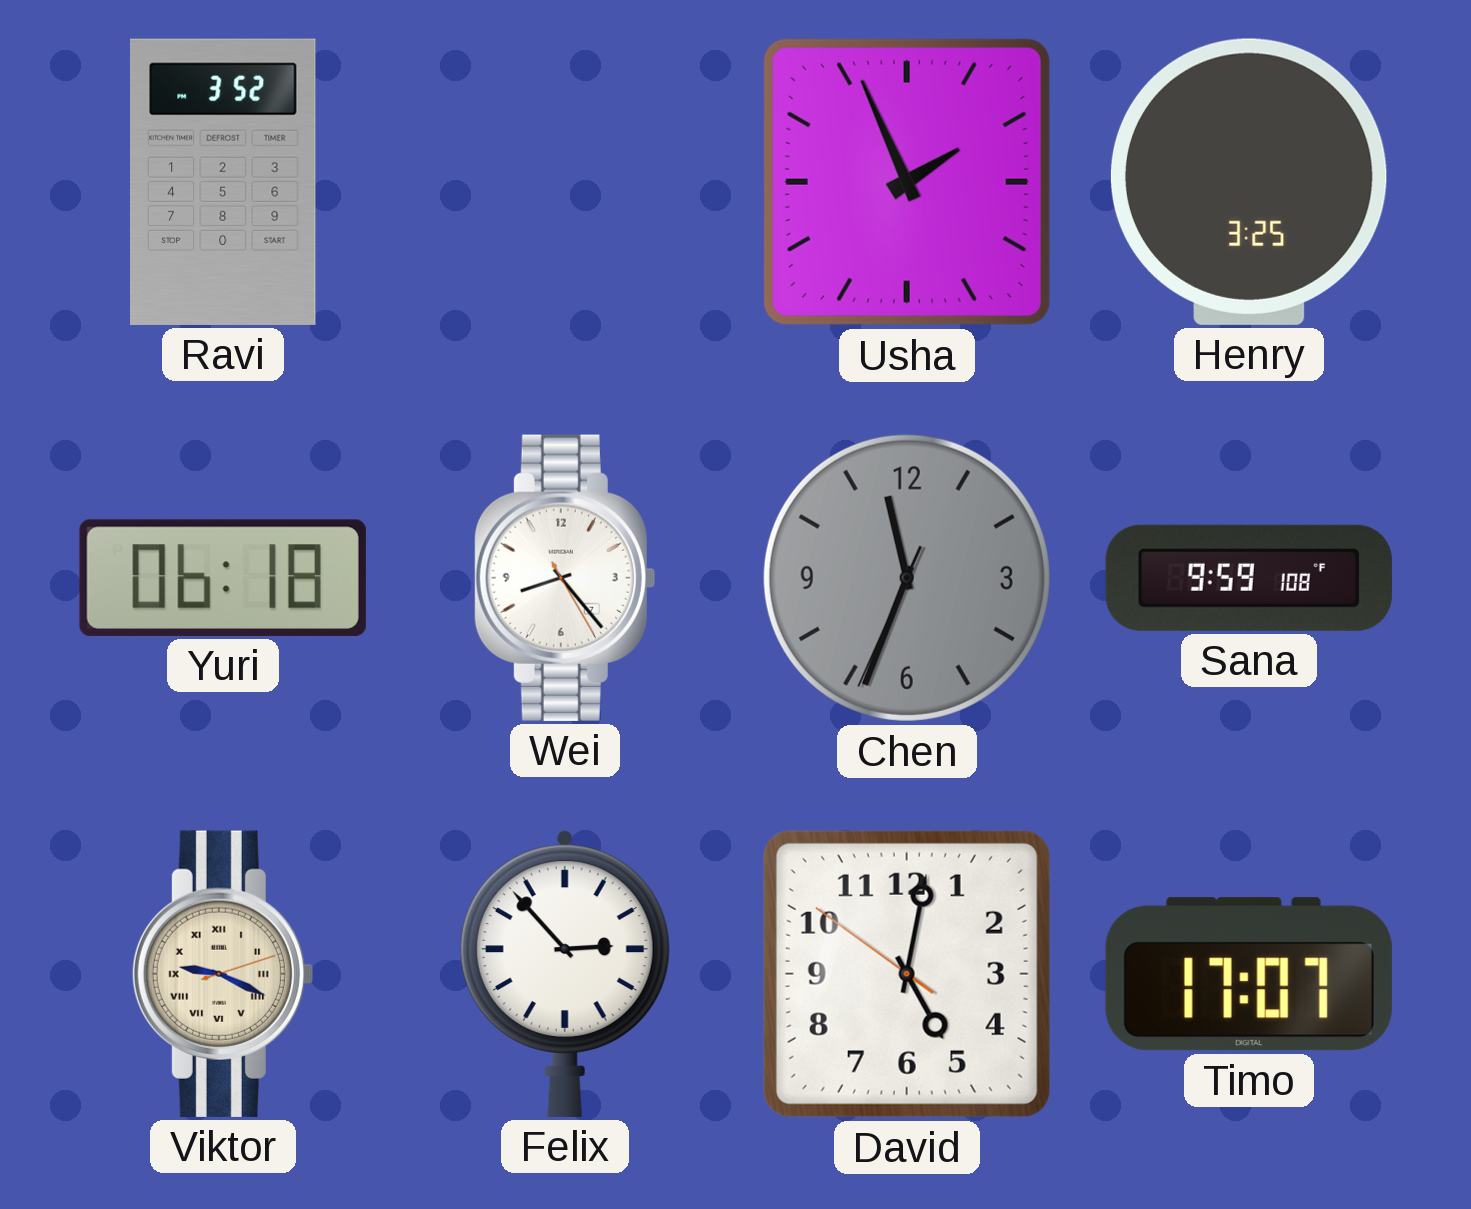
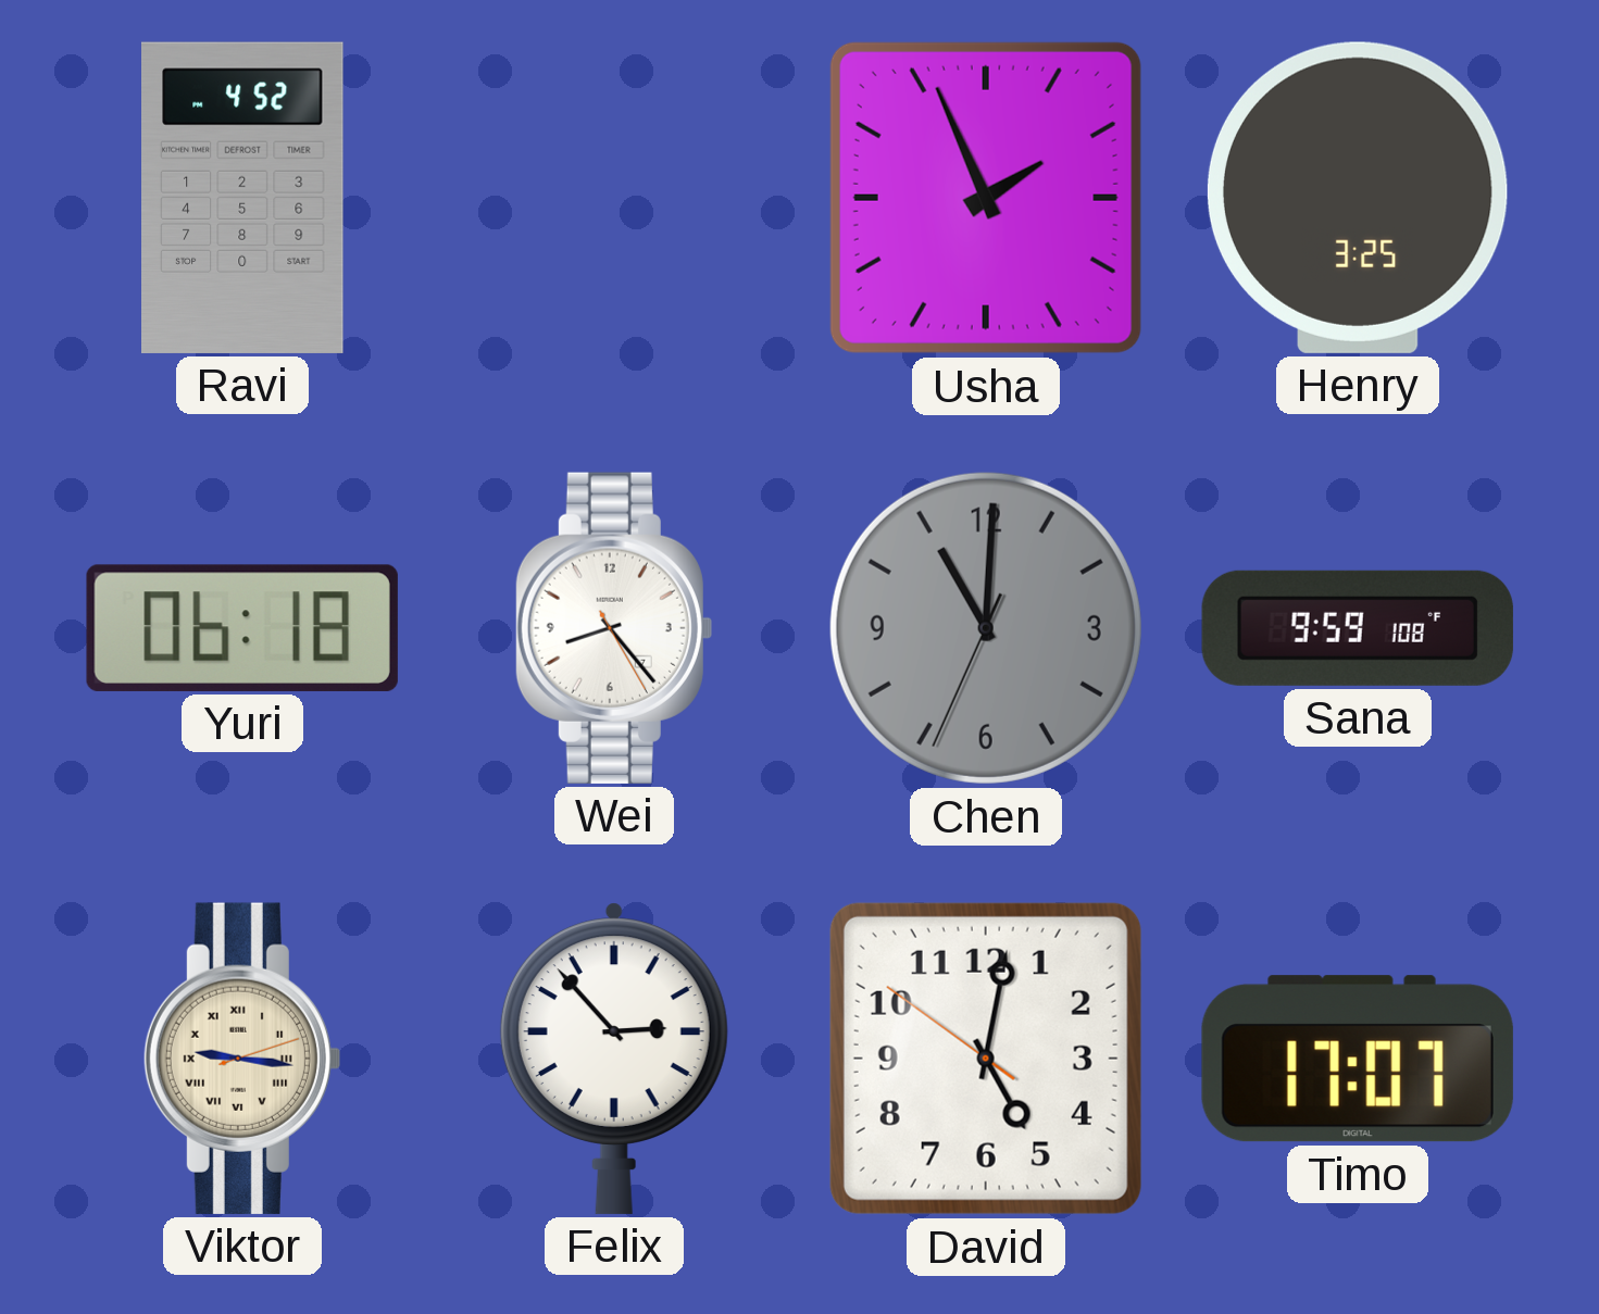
Ravi: 3:52 -> 4:52
Chen: 11:33 -> 11:00
Viktor: 9:19 -> 9:16
